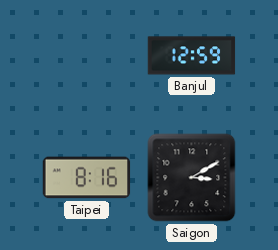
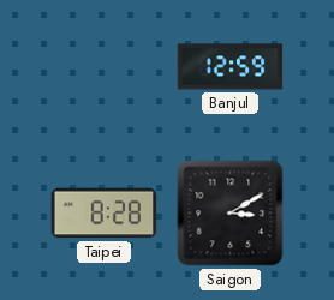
Taipei: 8:16 -> 8:28
